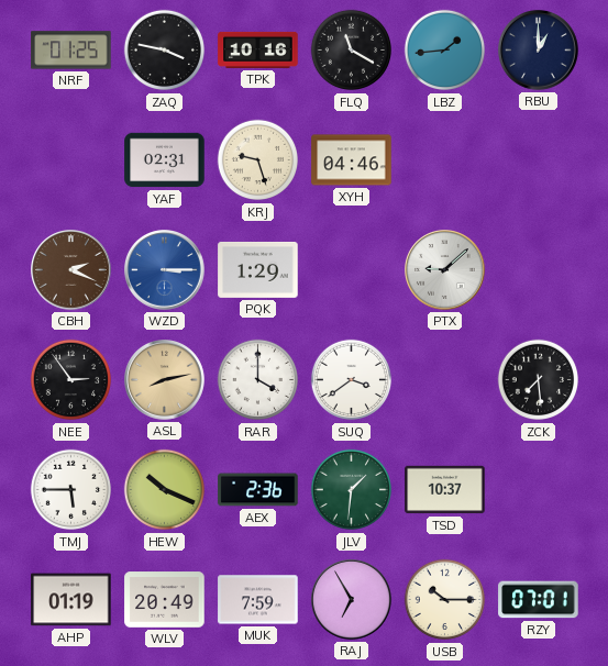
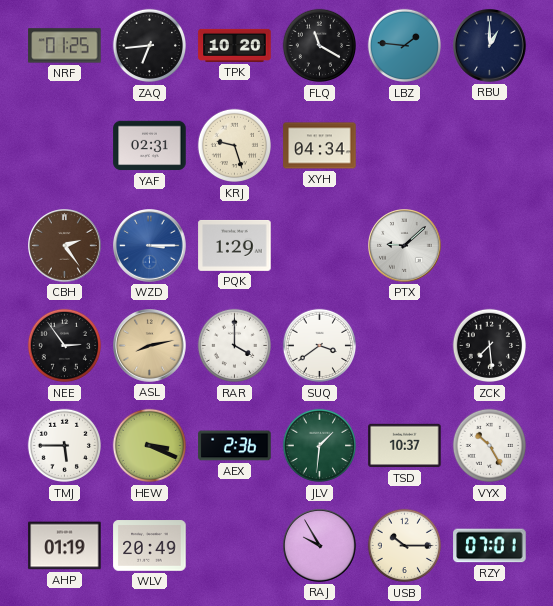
ZAQ: 3:47 -> 6:44
TPK: 10:16 -> 10:20
LBZ: 1:44 -> 1:46
XYH: 04:46 -> 04:34
CBH: 2:19 -> 2:24
HEW: 10:19 -> 3:19
VYX: none -> 10:25
MUK: 7:59 -> none
RAJ: 6:55 -> 9:55
